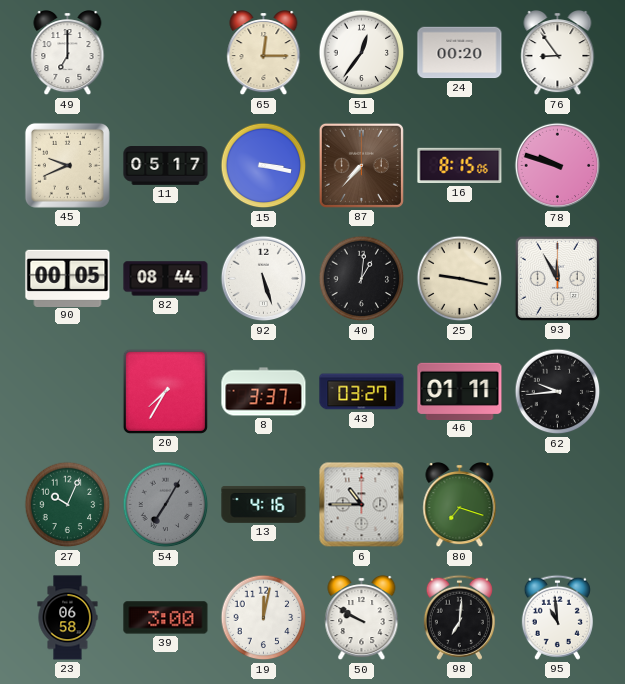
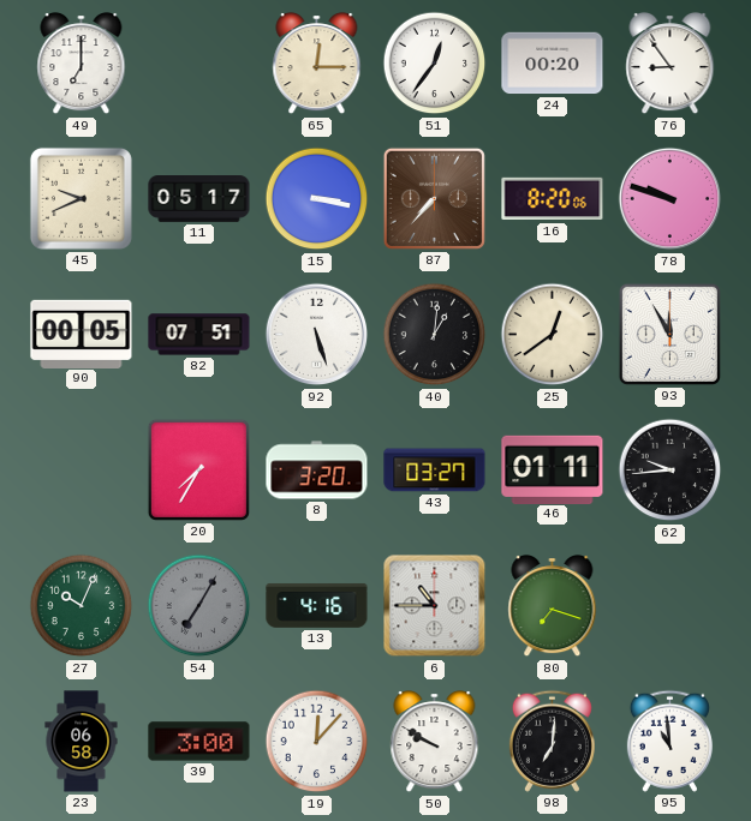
16: 8:15 -> 8:20
82: 08:44 -> 07:51
25: 9:17 -> 12:39
8: 3:37 -> 3:20
19: 12:02 -> 12:07
